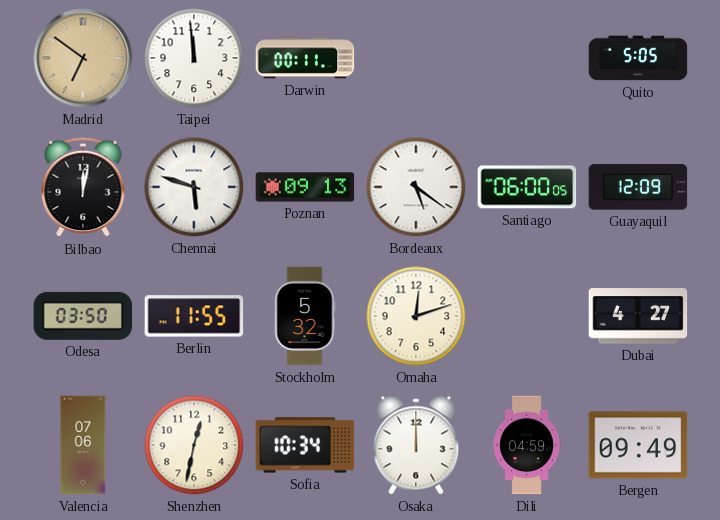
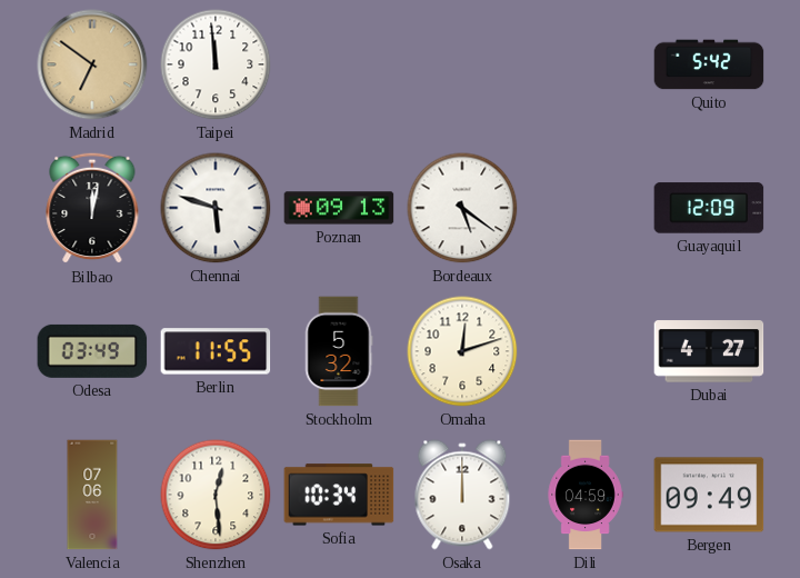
Darwin: 00:11 -> none
Quito: 5:05 -> 5:42
Santiago: 06:00 -> none
Odesa: 03:50 -> 03:49
Shenzhen: 12:32 -> 12:29
